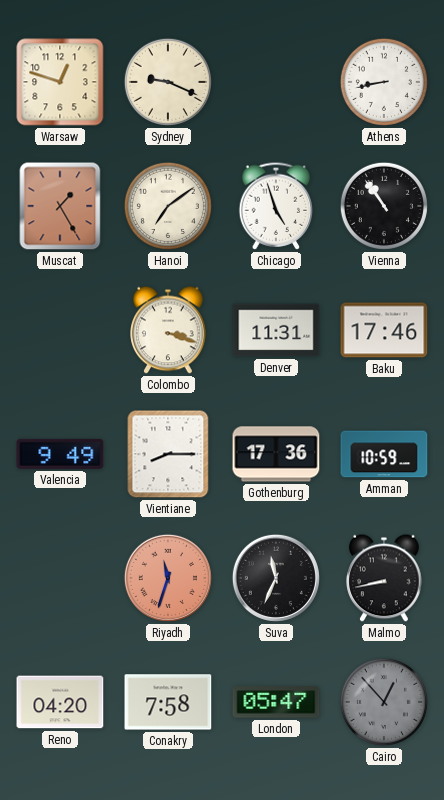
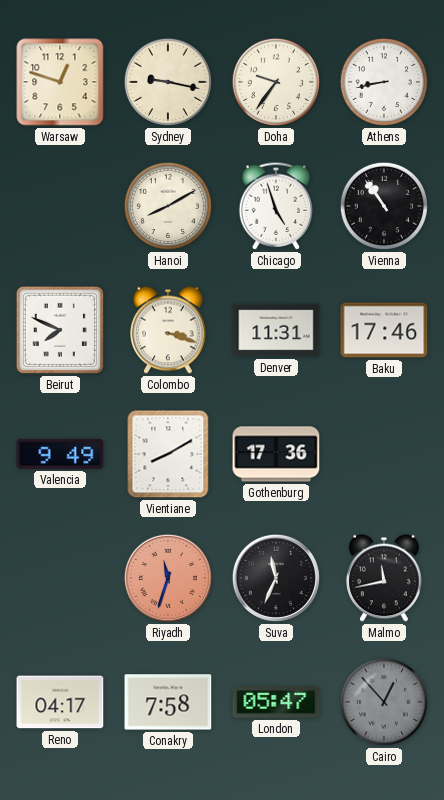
Sydney: 9:19 -> 9:17
Doha: none -> 9:36
Muscat: 1:25 -> none
Hanoi: 7:09 -> 8:10
Beirut: none -> 7:49
Vientiane: 8:15 -> 8:10
Amman: 10:59 -> none
Malmo: 8:43 -> 11:43
Reno: 04:20 -> 04:17
